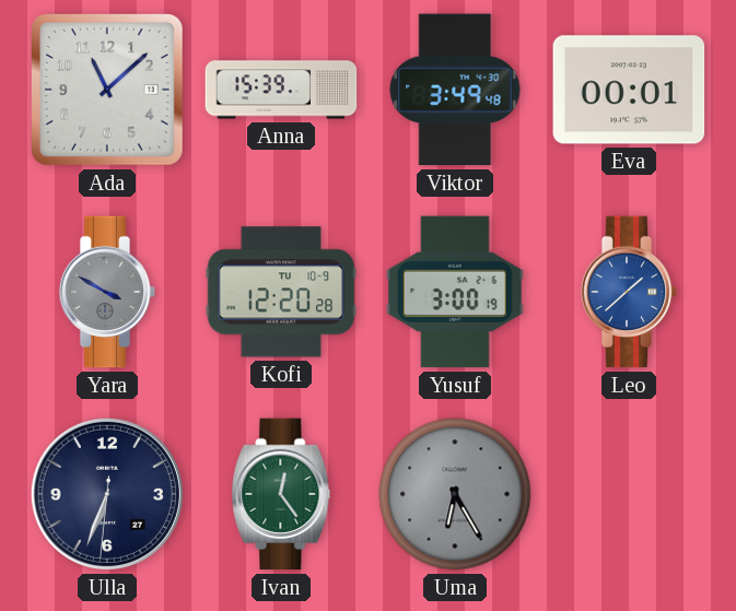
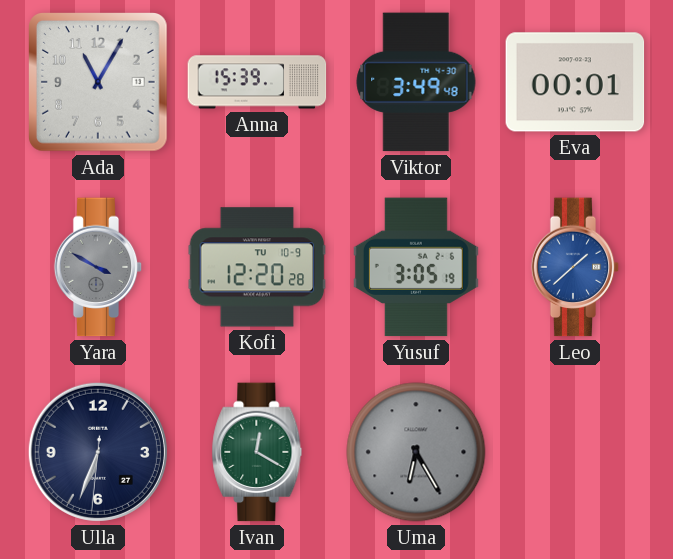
Ada: 11:08 -> 11:05
Yusuf: 3:00 -> 3:05
Ivan: 12:24 -> 12:20
